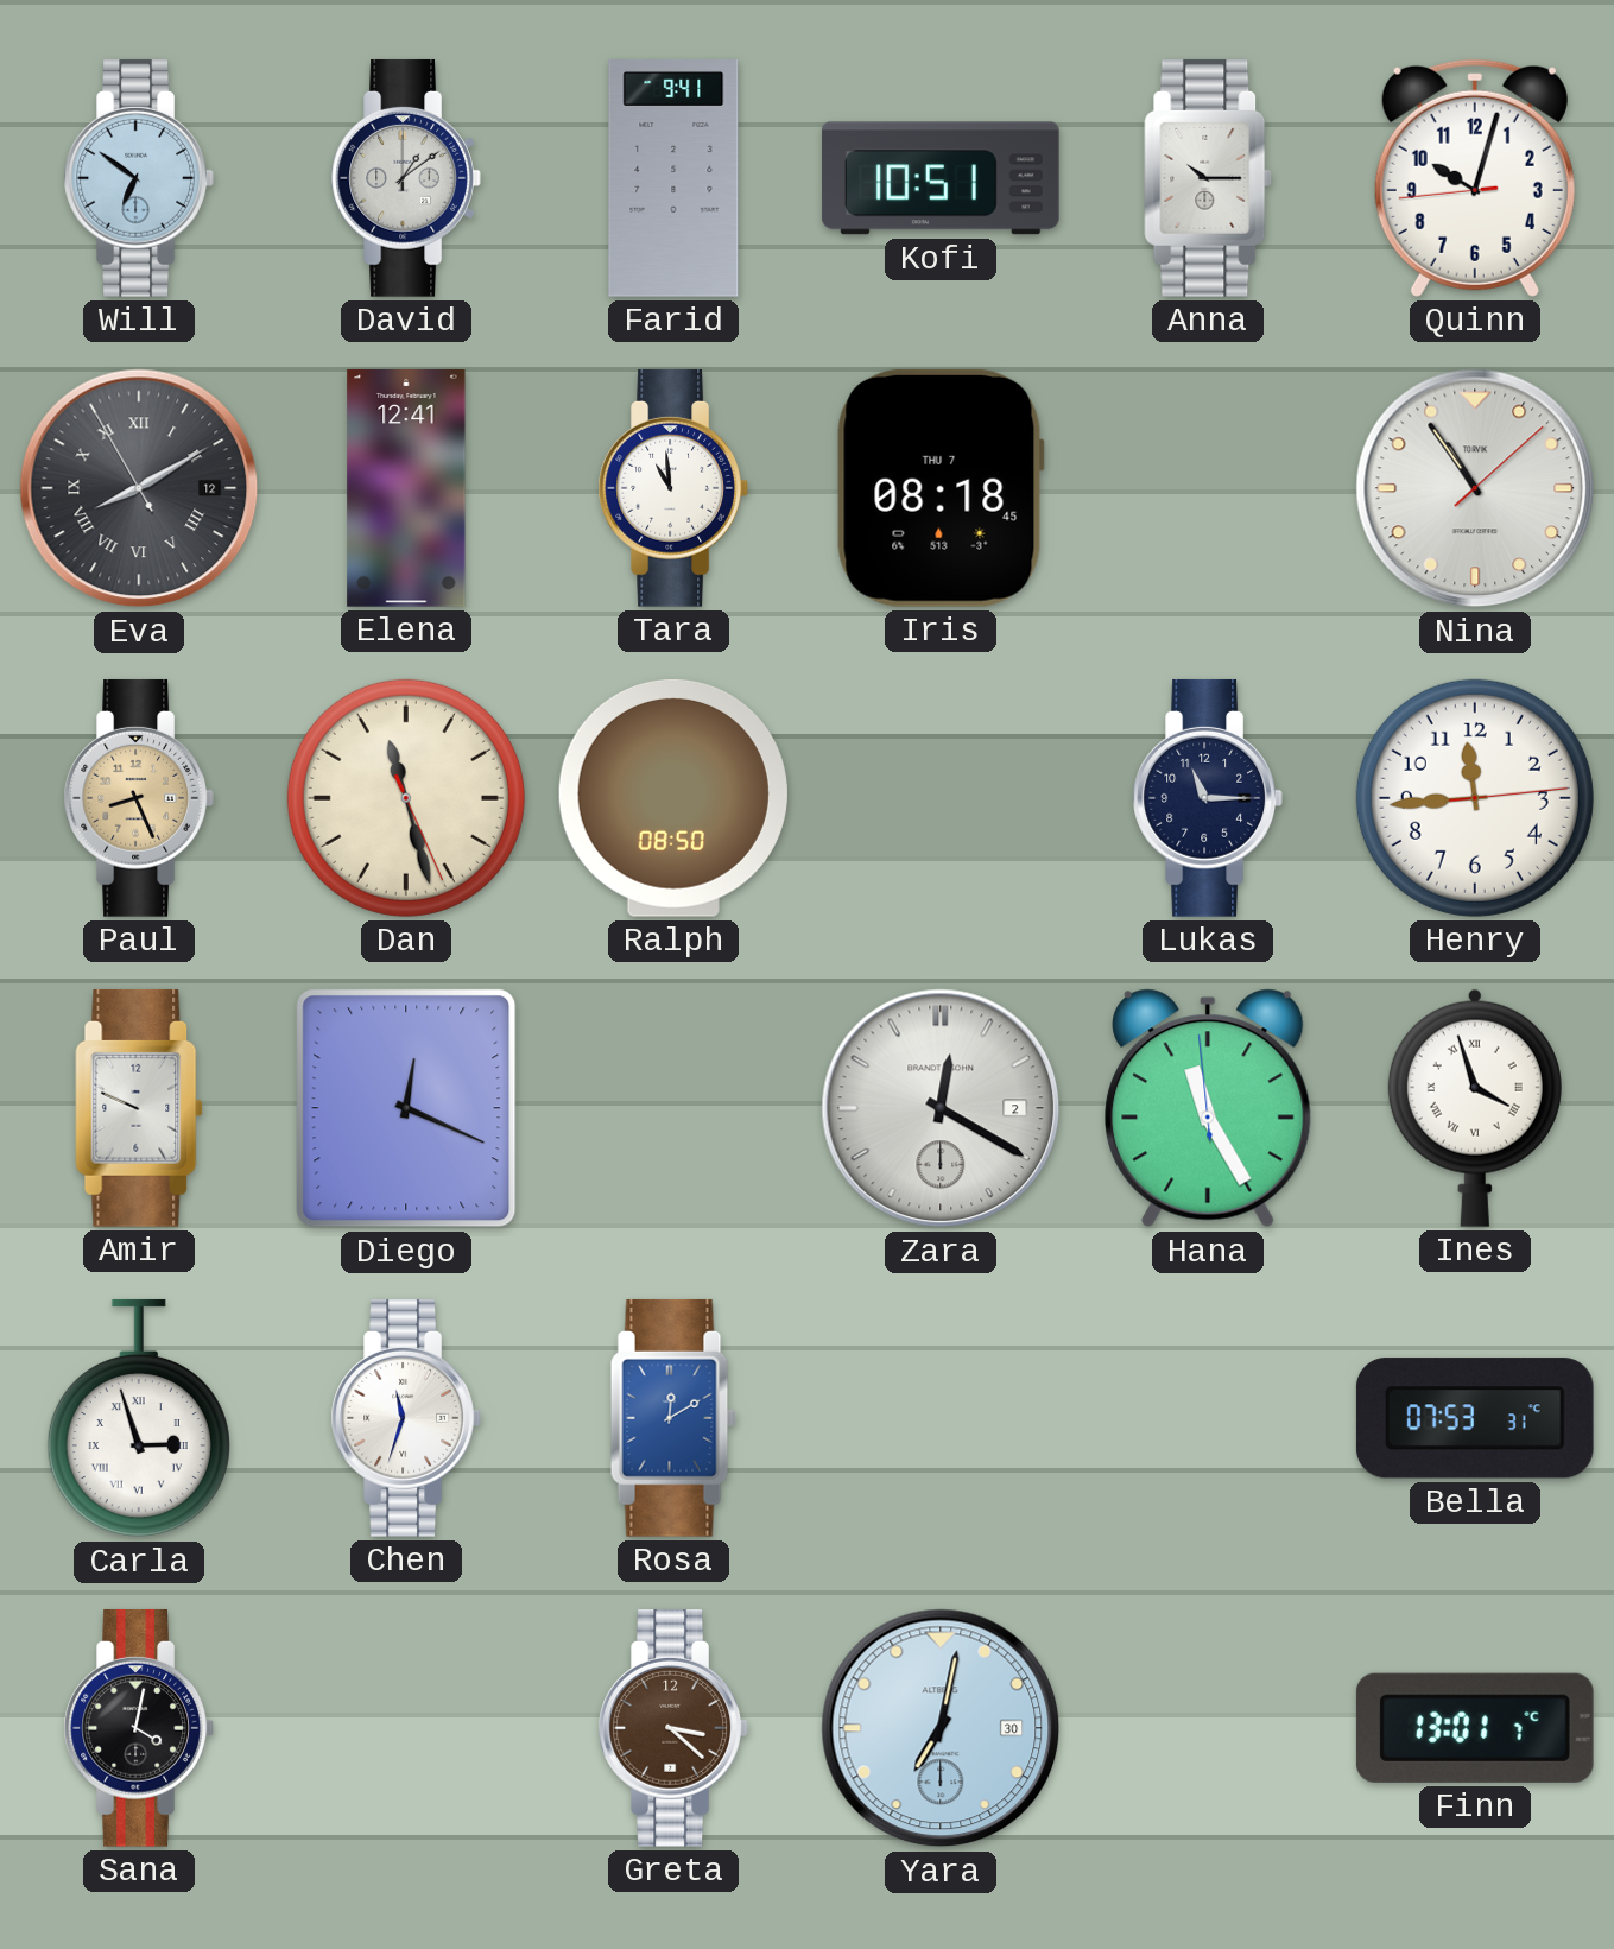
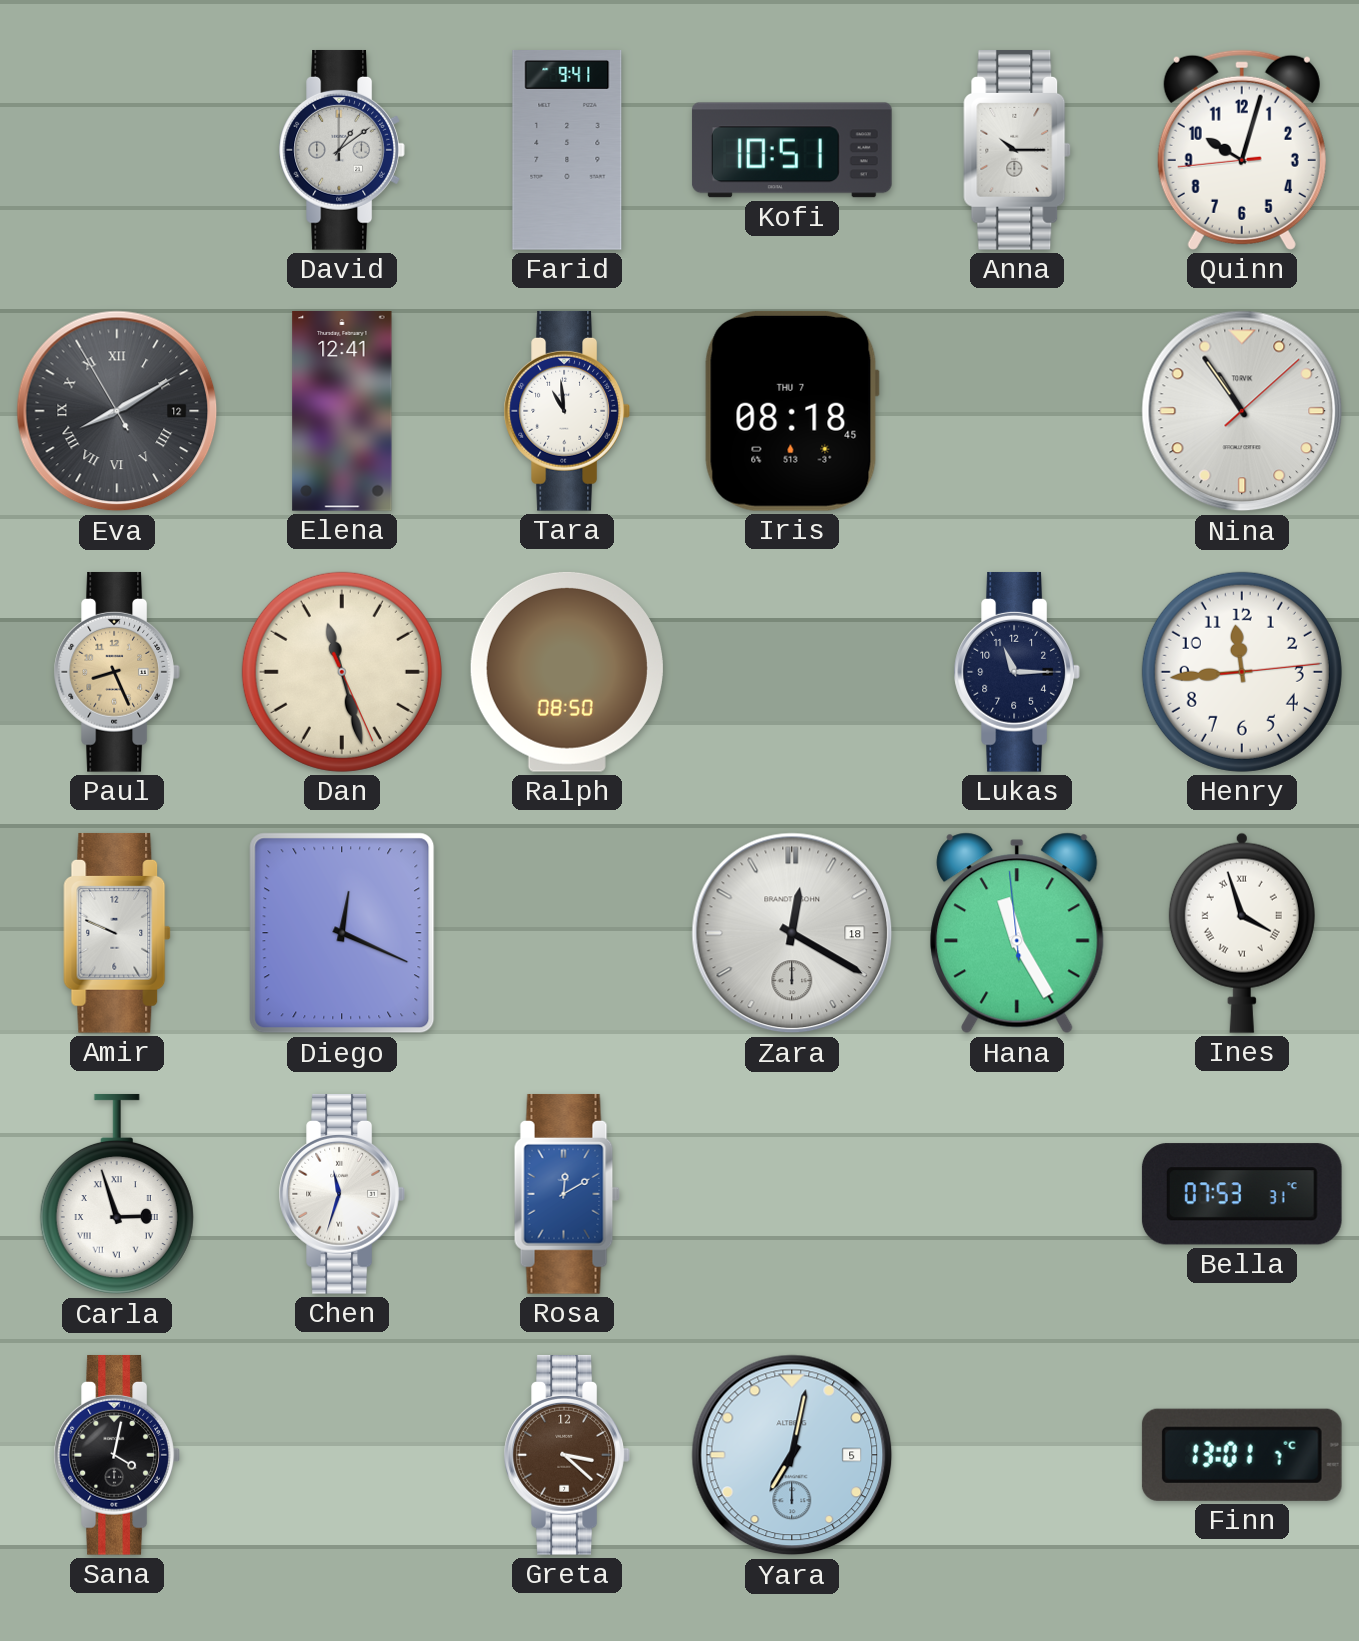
Will: 6:51 -> none
Zara date: 2 -> 18
Yara date: 30 -> 5
